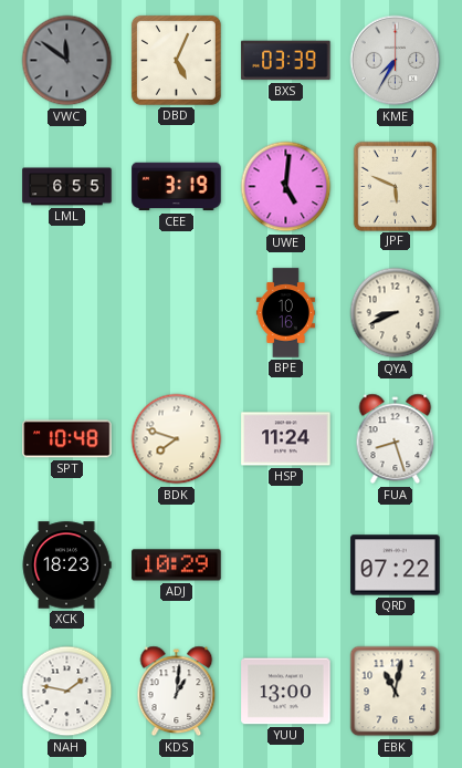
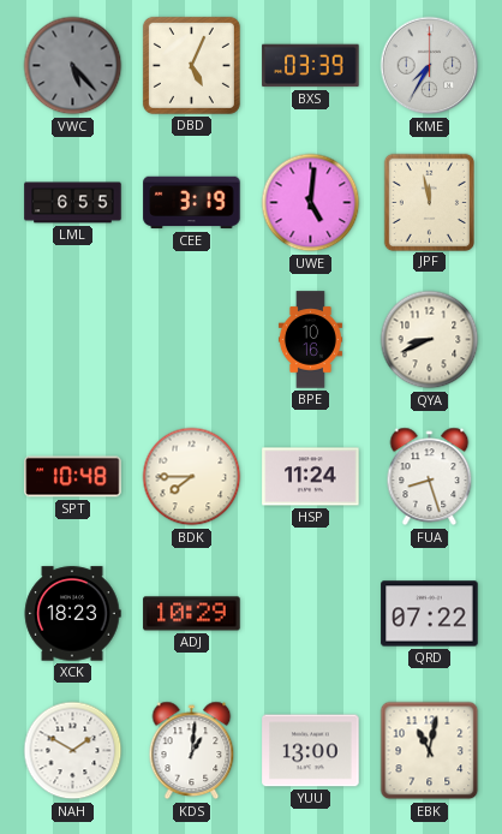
VWC: 11:51 -> 5:23
JPF: 5:49 -> 11:58
BDK: 7:48 -> 7:45
NAH: 1:47 -> 1:50
